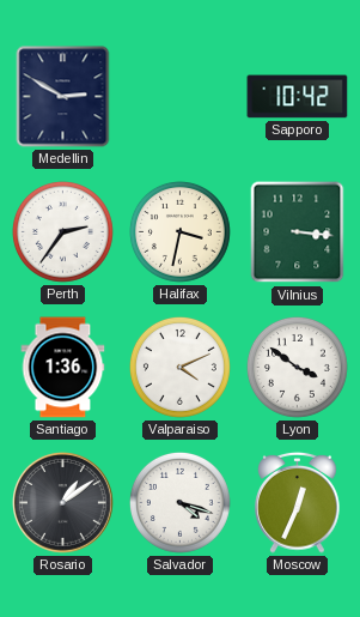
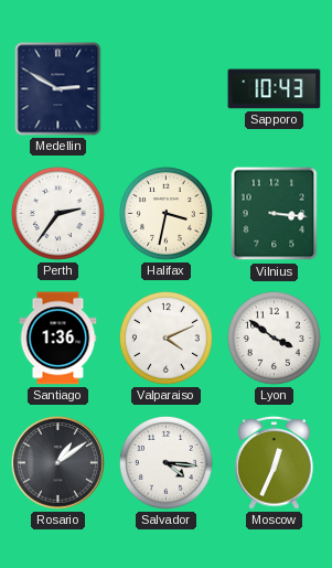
Sapporo: 10:42 -> 10:43
Salvador: 4:18 -> 4:16
